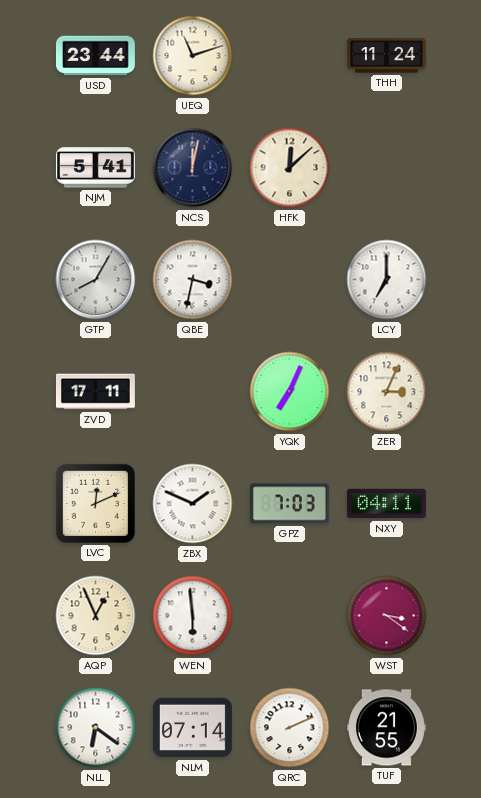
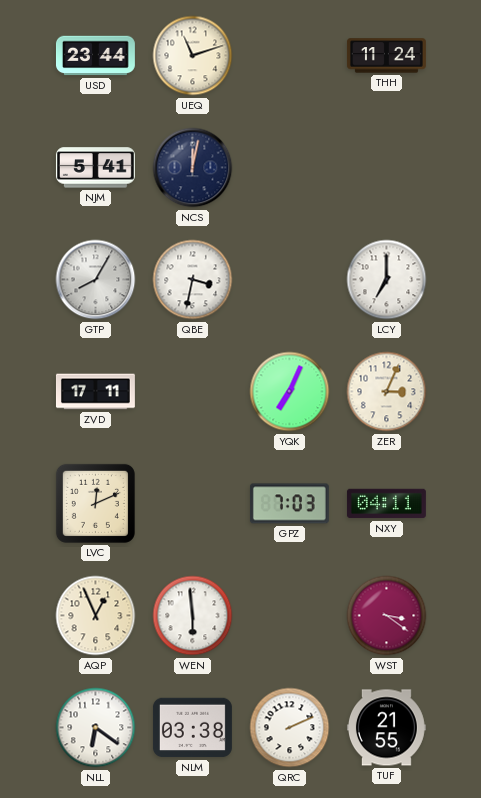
HFK: 12:08 -> none
ZBX: 1:49 -> none
NLM: 07:14 -> 03:38
